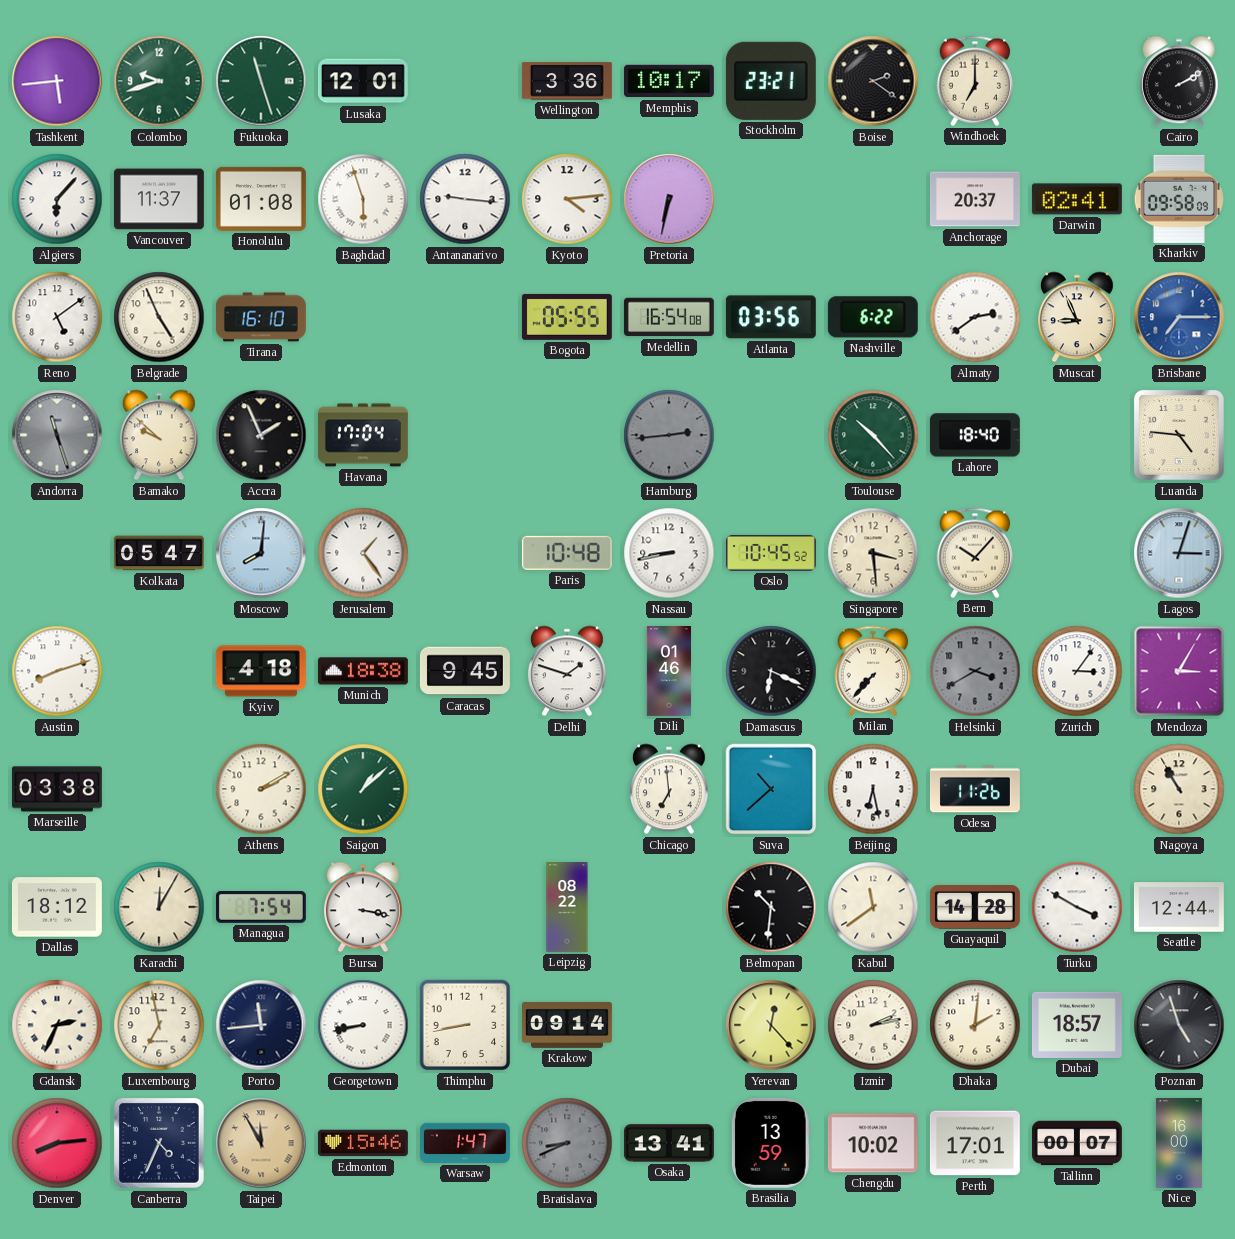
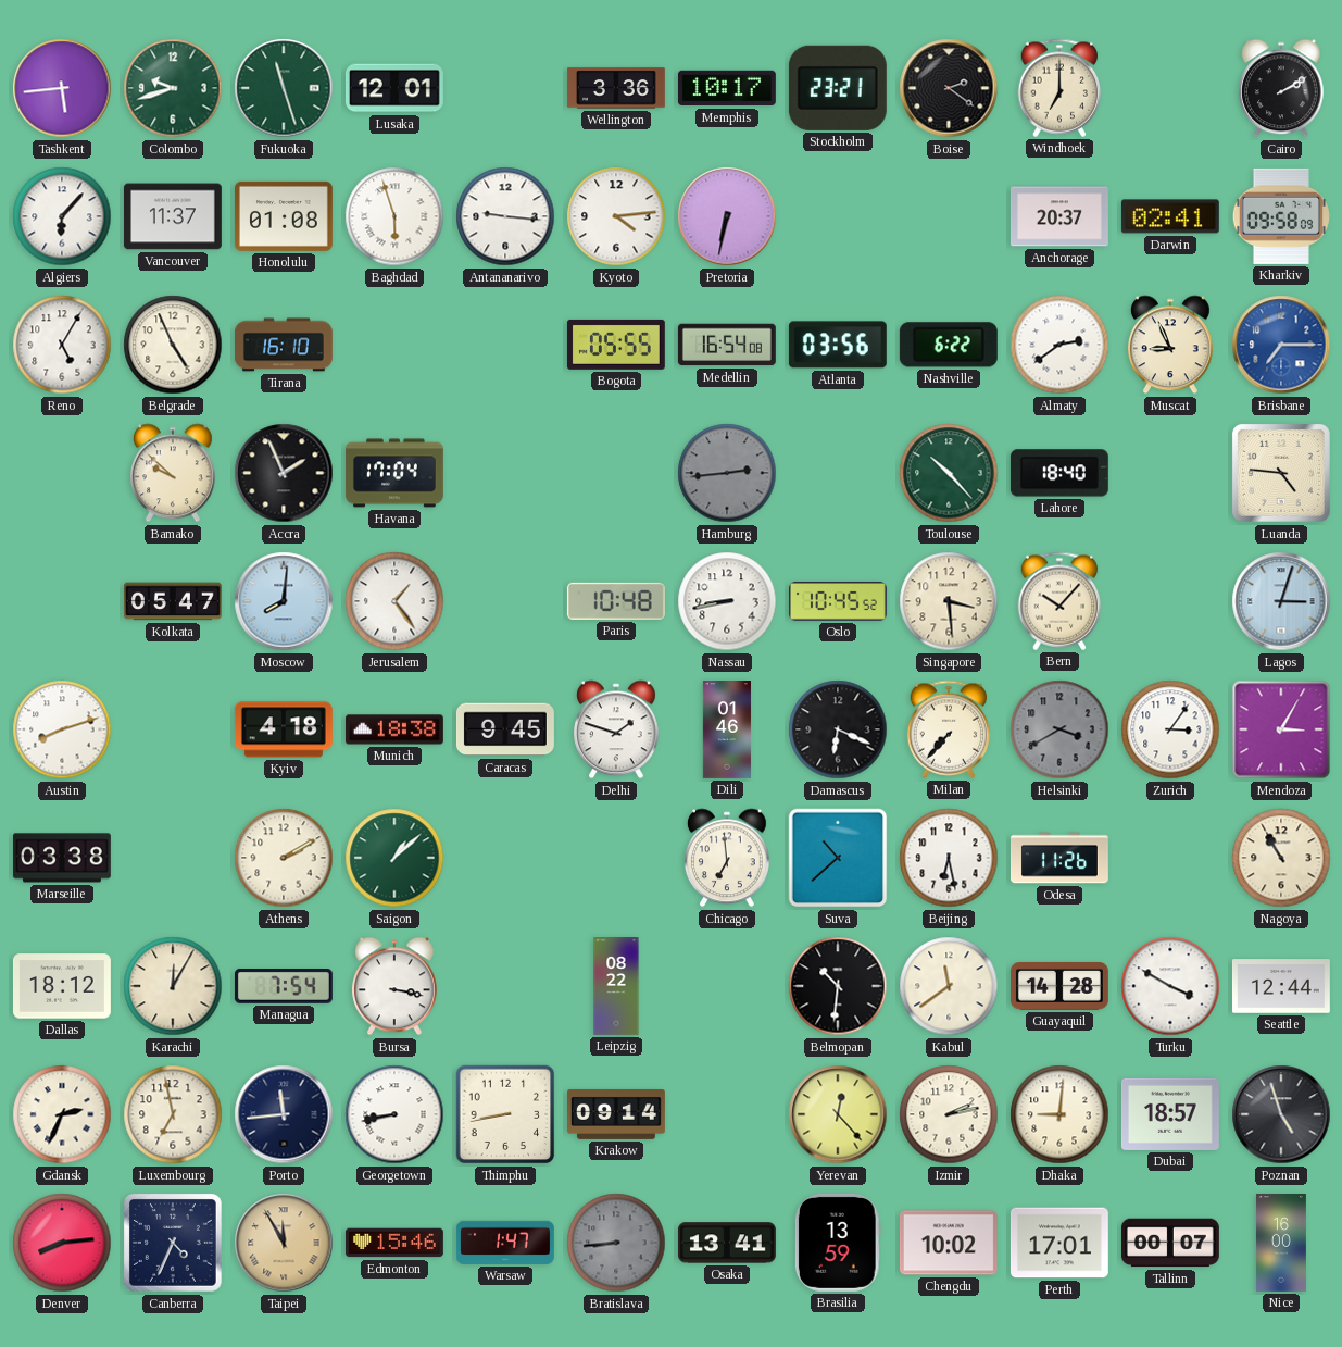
Reno: 5:09 -> 5:05
Andorra: 11:27 -> none
Dhaka: 2:01 -> 9:01
Bratislava: 8:41 -> 8:44
